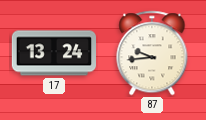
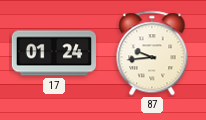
17: 13:24 -> 01:24
